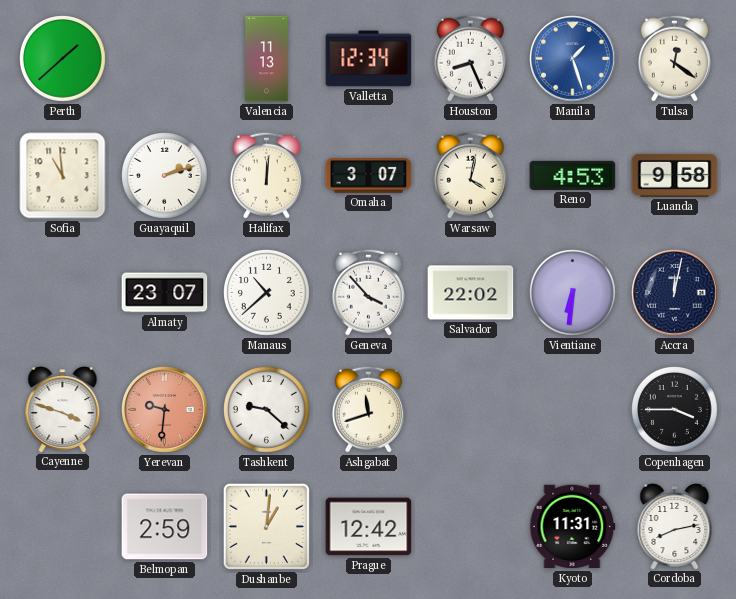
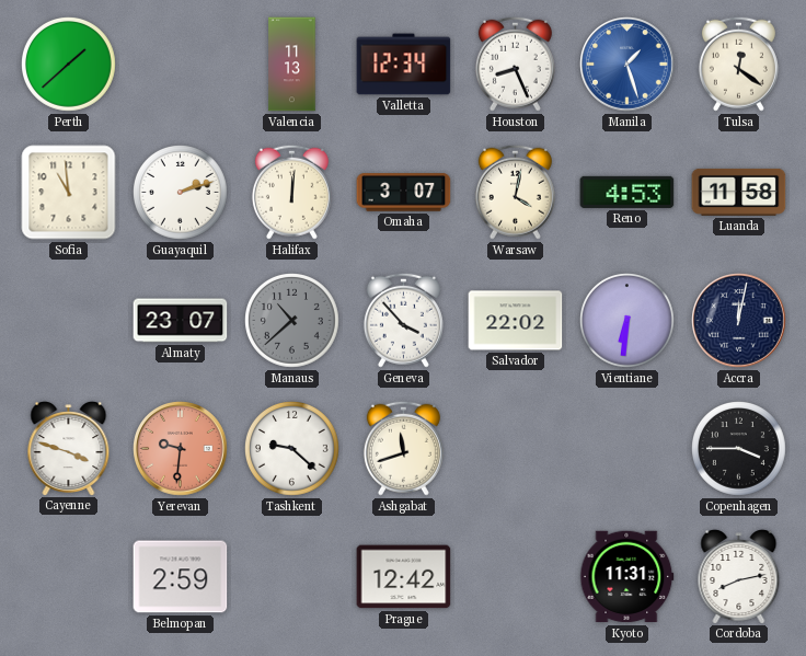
Luanda: 9:58 -> 11:58
Manaus dial: white -> grey
Dushanbe: 1:01 -> none
